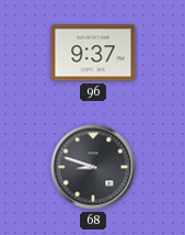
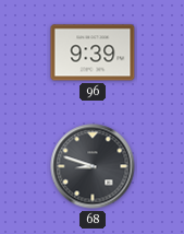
96: 9:37 -> 9:39
